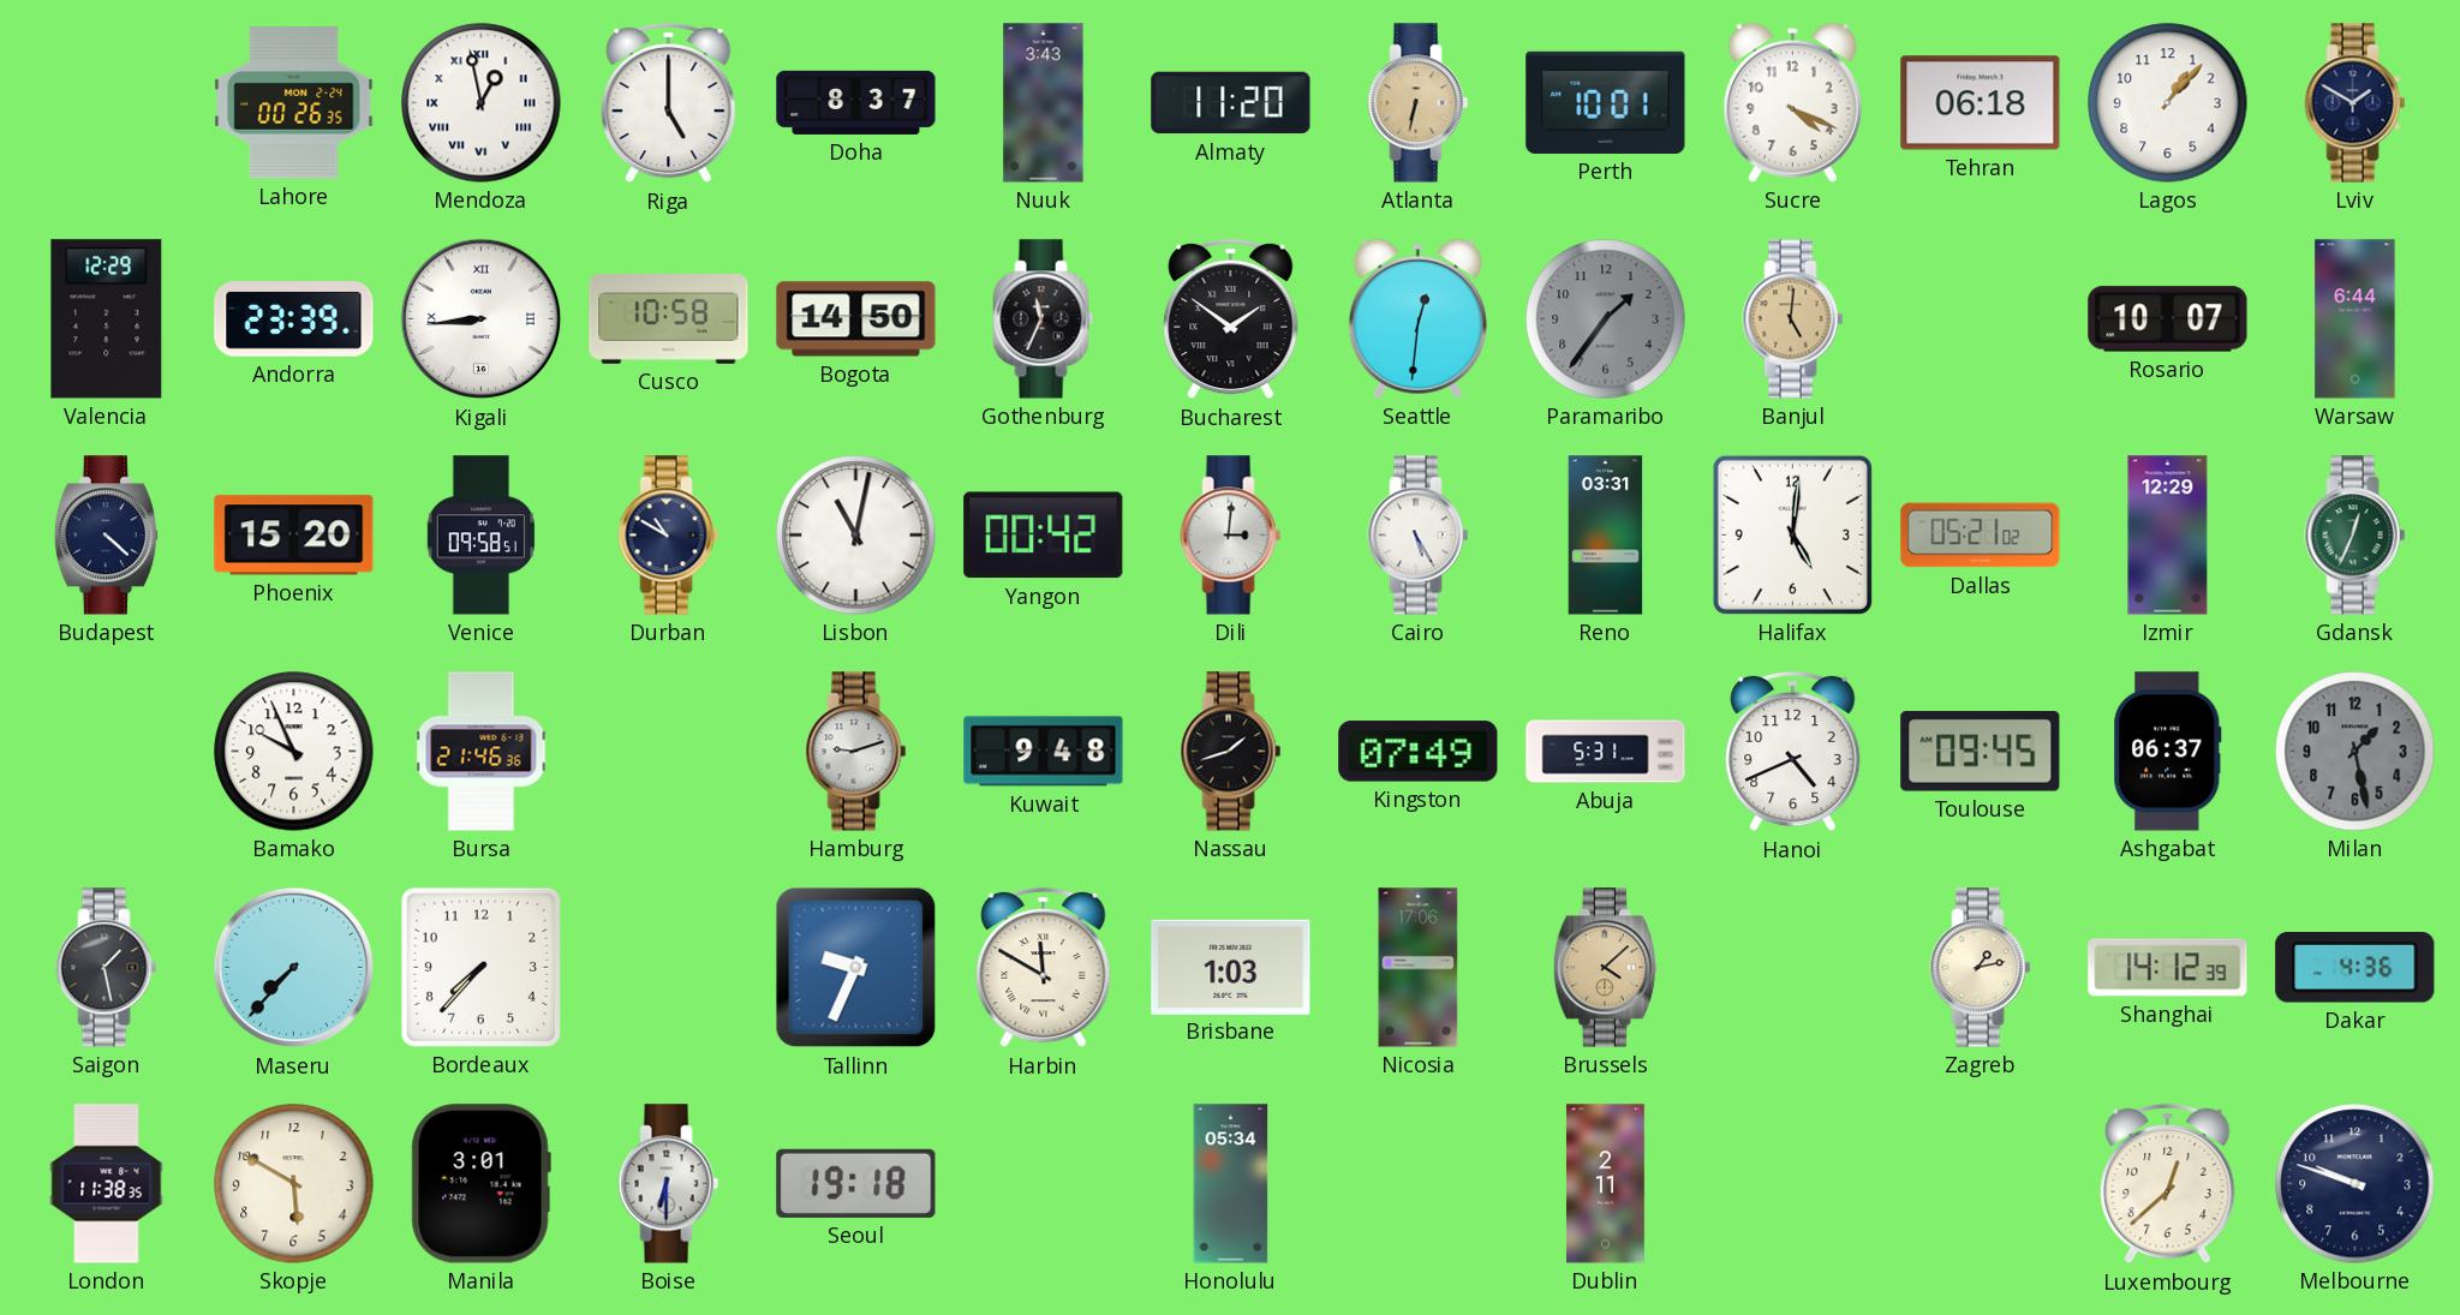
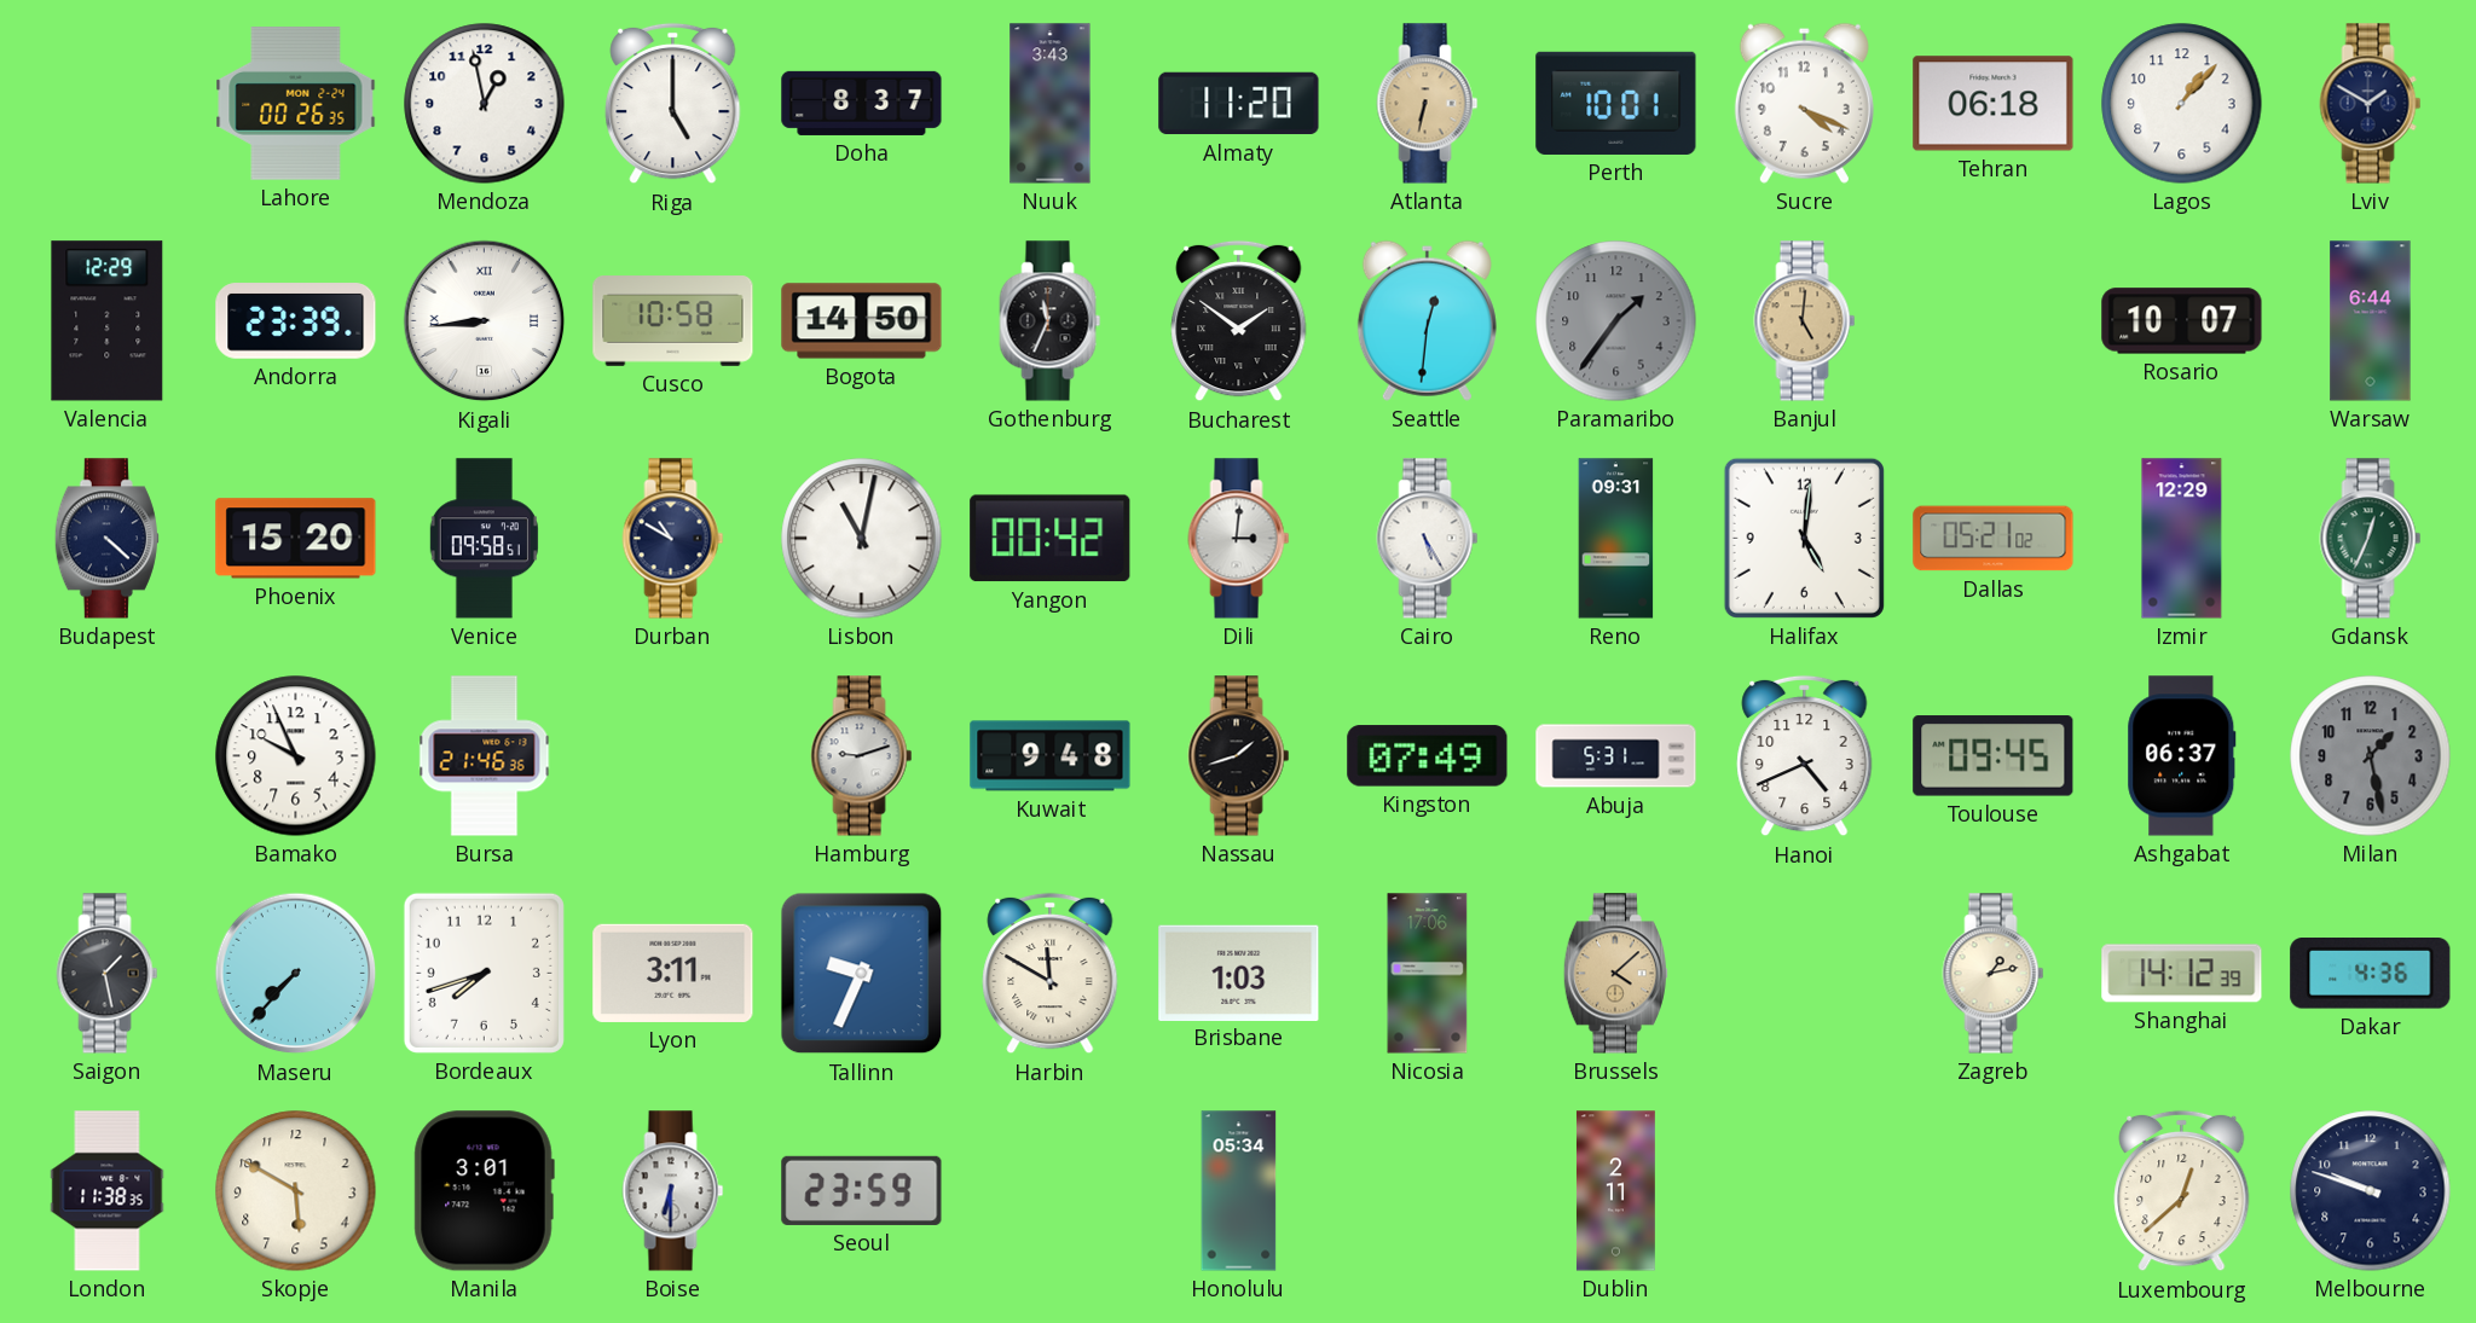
Mendoza numerals: Roman -> Arabic
Reno: 03:31 -> 09:31
Bordeaux: 7:37 -> 7:42
Lyon: none -> 3:11
Seoul: 19:18 -> 23:59
